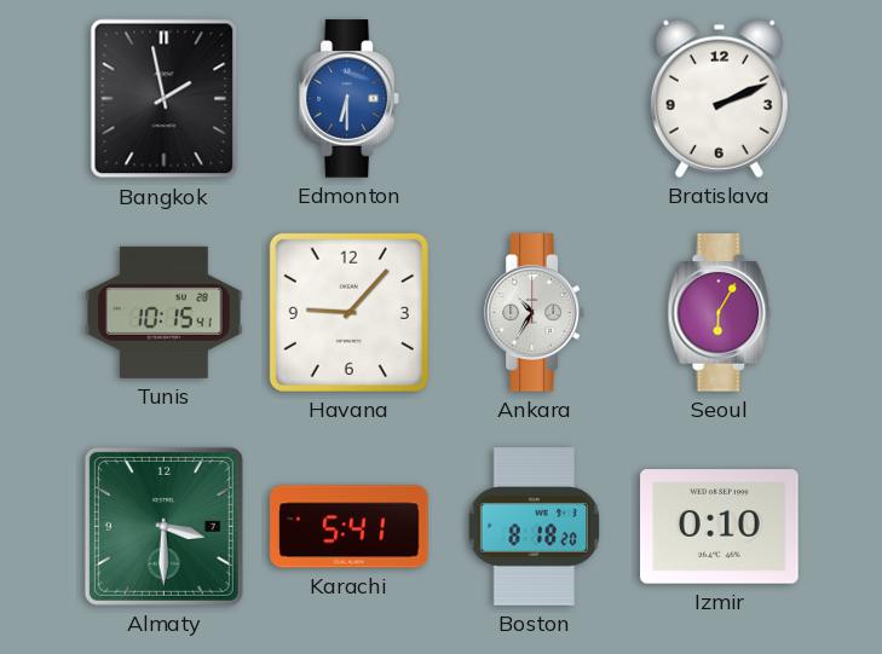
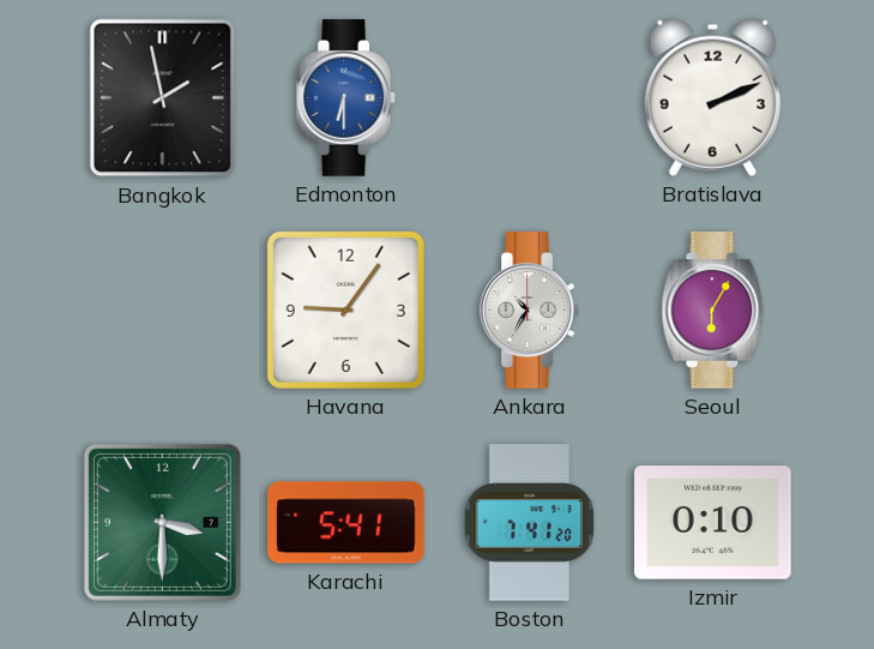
Tunis: 10:15 -> none
Havana: 9:07 -> 9:06
Boston: 8:18 -> 7:41
